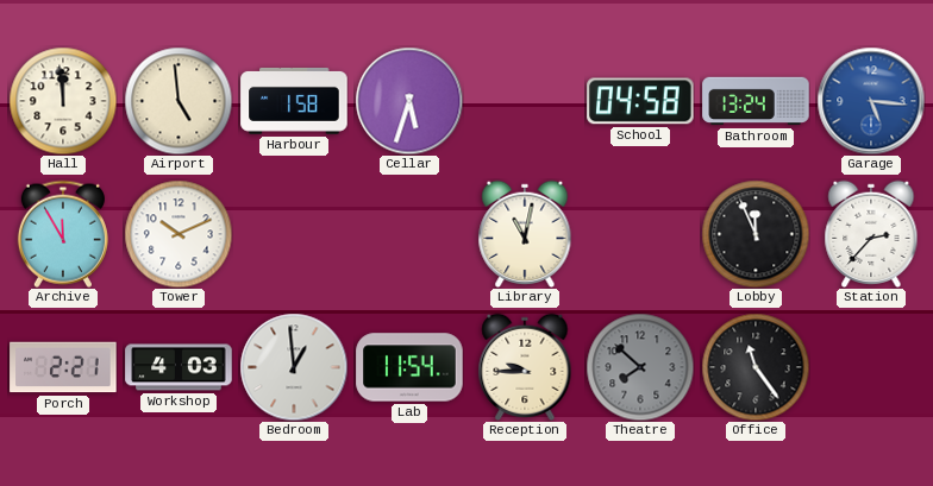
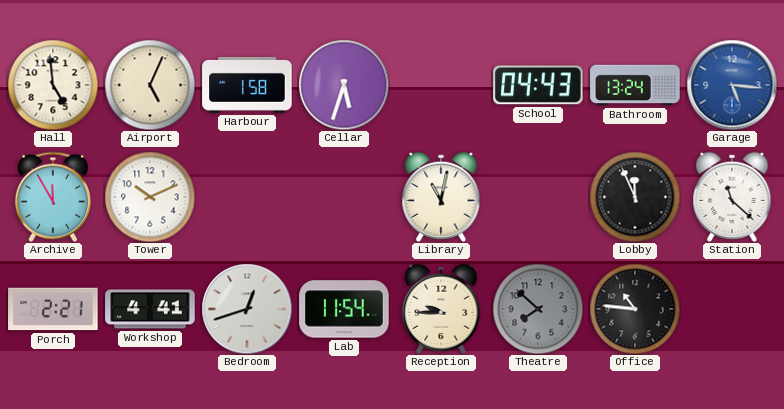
Hall: 11:59 -> 4:59
Airport: 4:59 -> 5:04
School: 04:58 -> 04:43
Station: 2:37 -> 11:22
Workshop: 4:03 -> 4:41
Bedroom: 12:59 -> 12:42
Office: 11:24 -> 10:46
